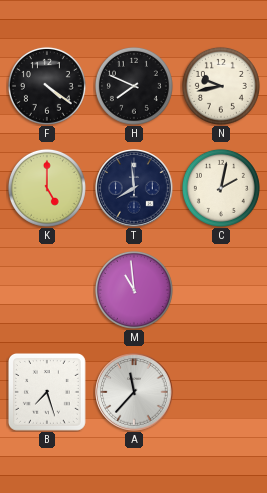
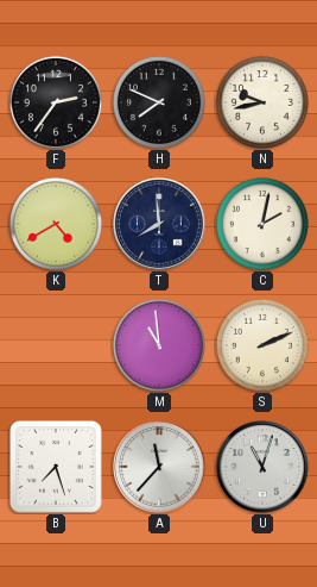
F: 4:21 -> 2:36
K: 5:00 -> 4:40
S: none -> 2:11
U: none -> 11:03
